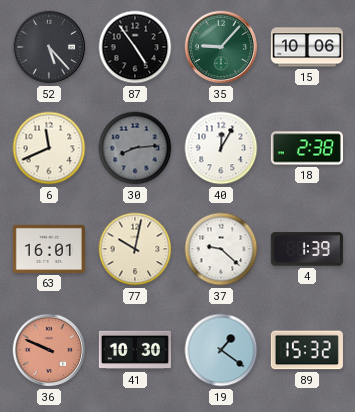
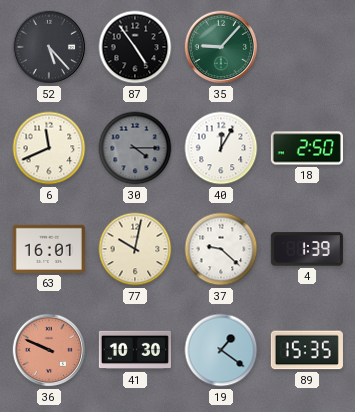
15: 10:06 -> none
30: 8:14 -> 4:15
18: 2:38 -> 2:50
89: 15:32 -> 15:35
